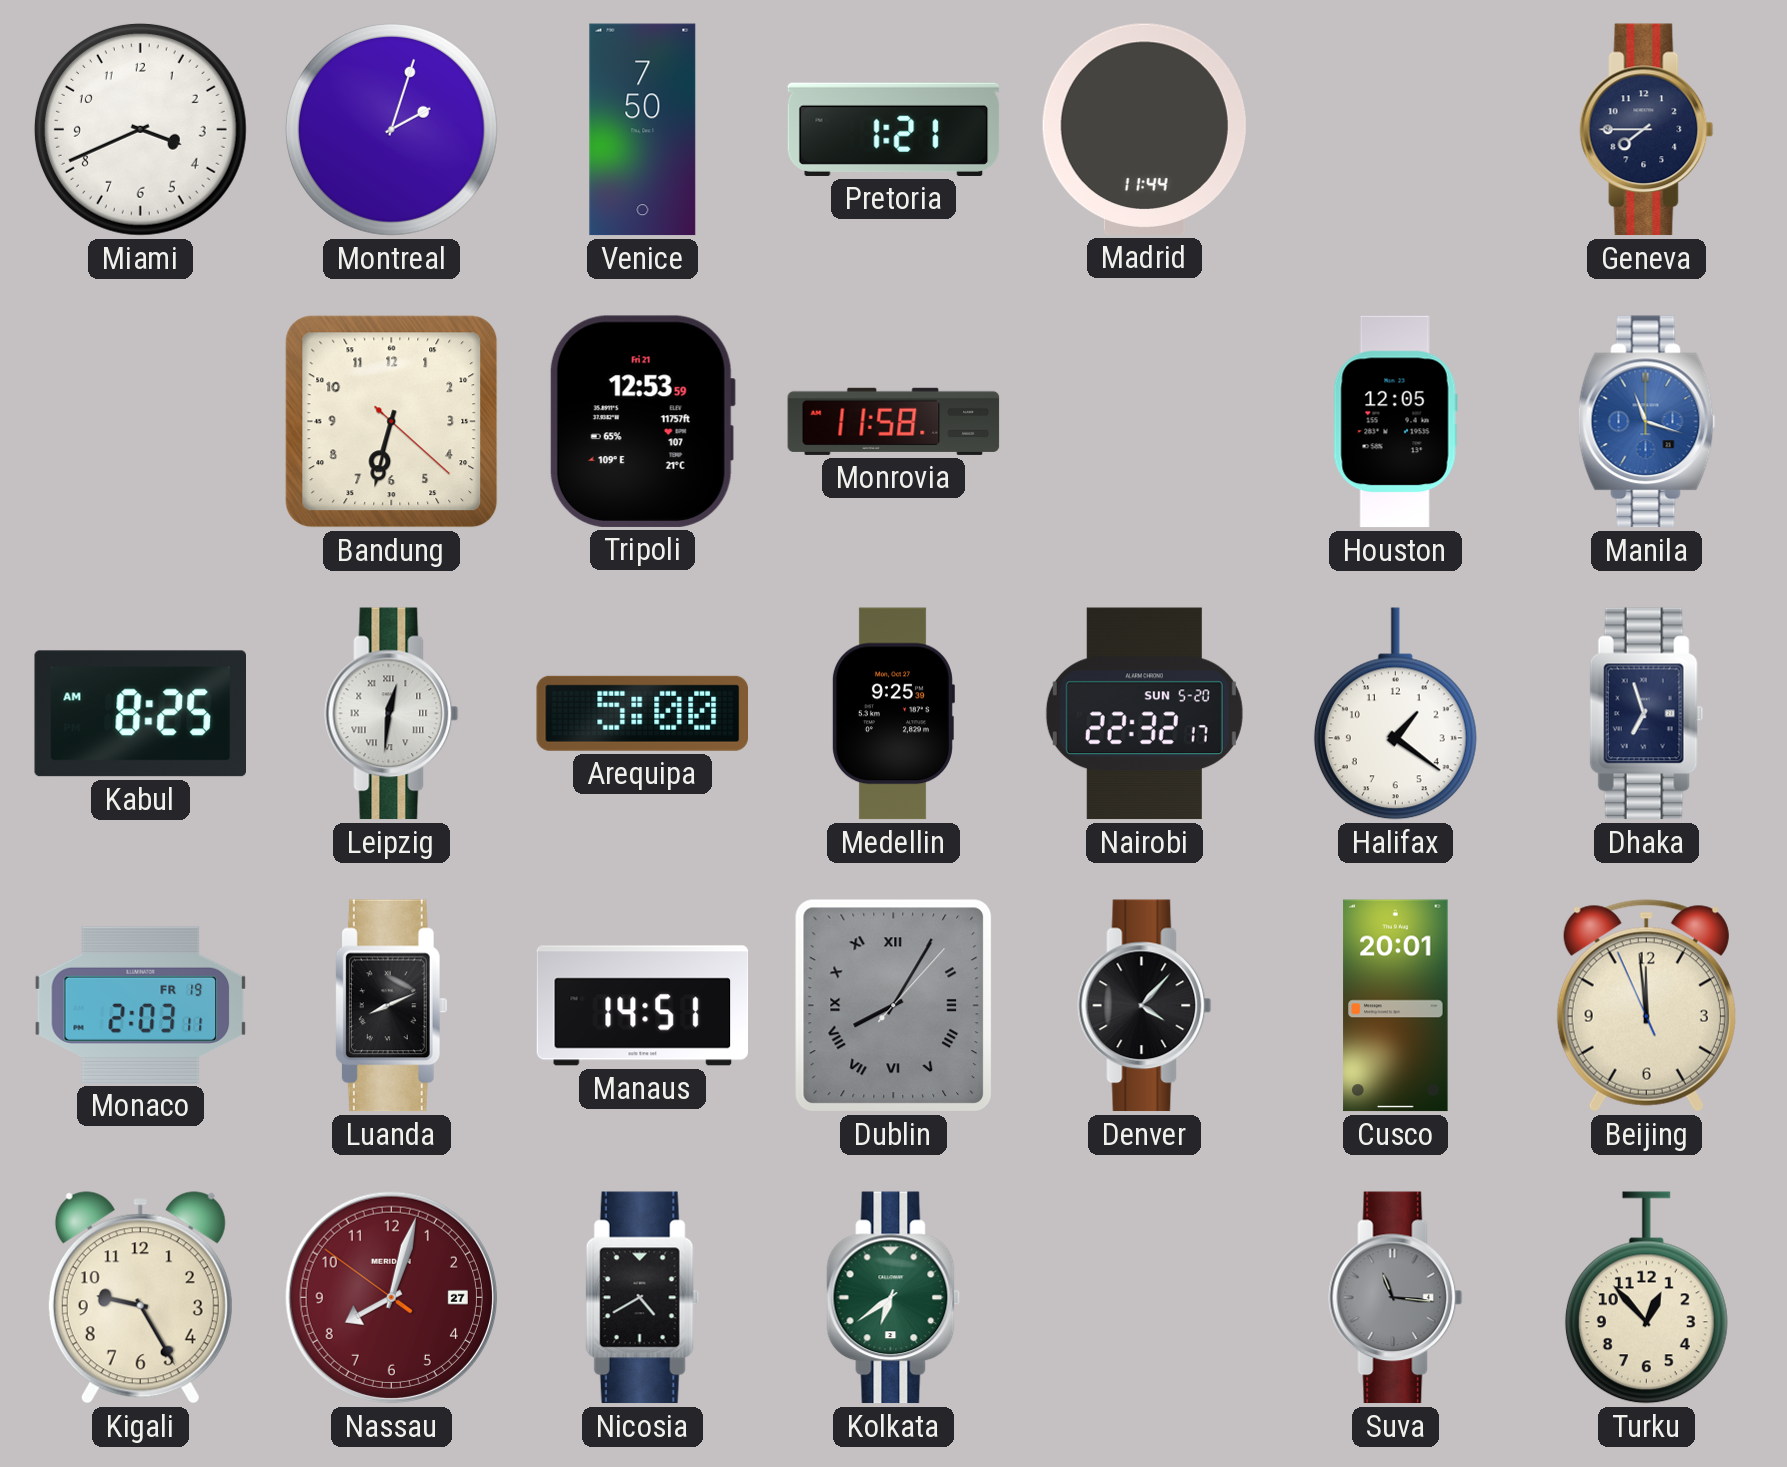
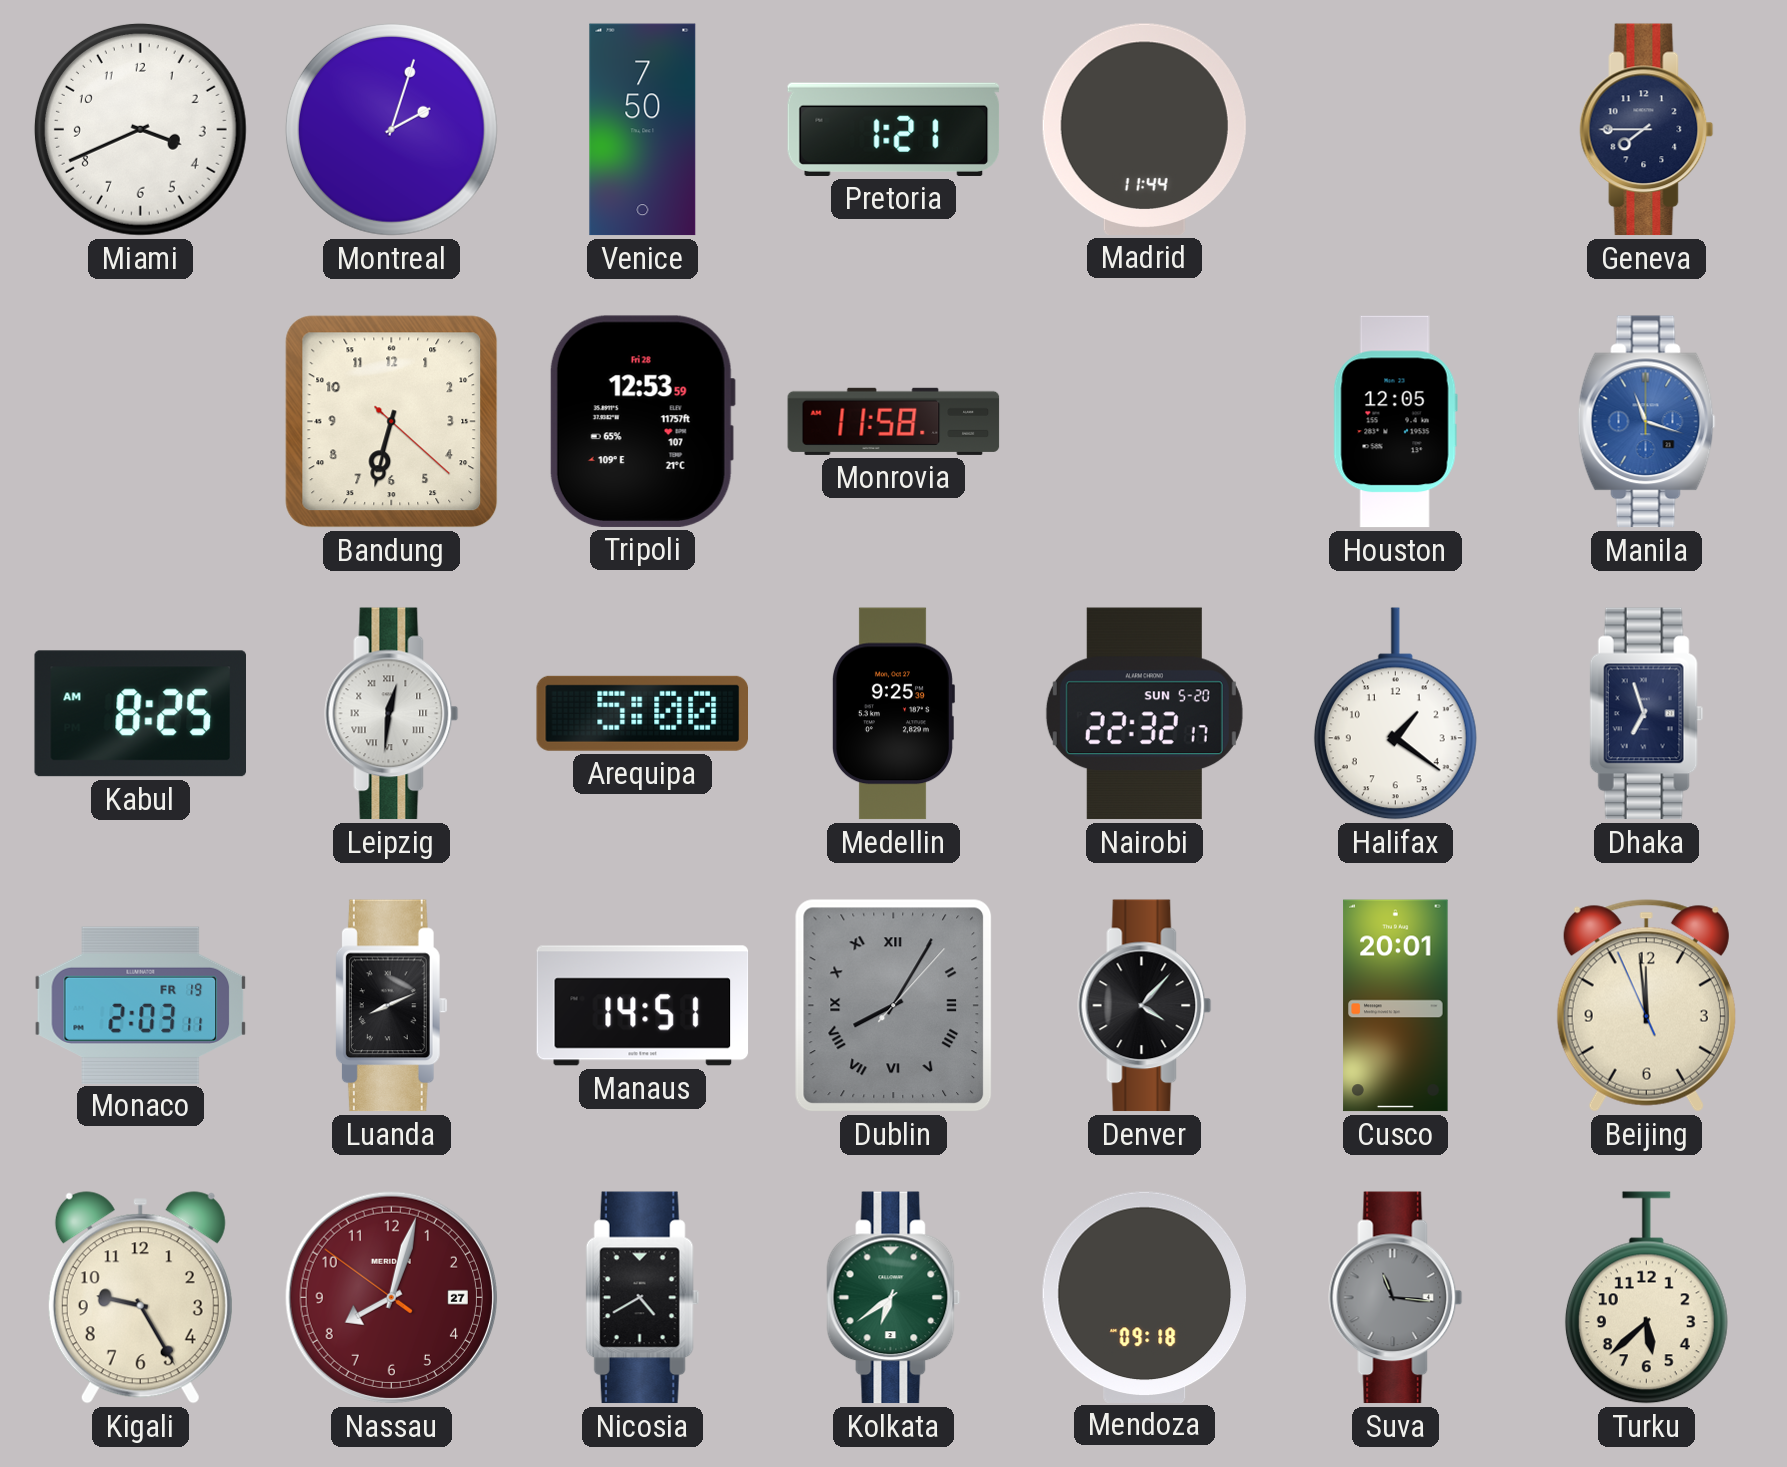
Tripoli date: Fri 21 -> Fri 28
Mendoza: none -> 09:18
Turku: 12:53 -> 5:38
